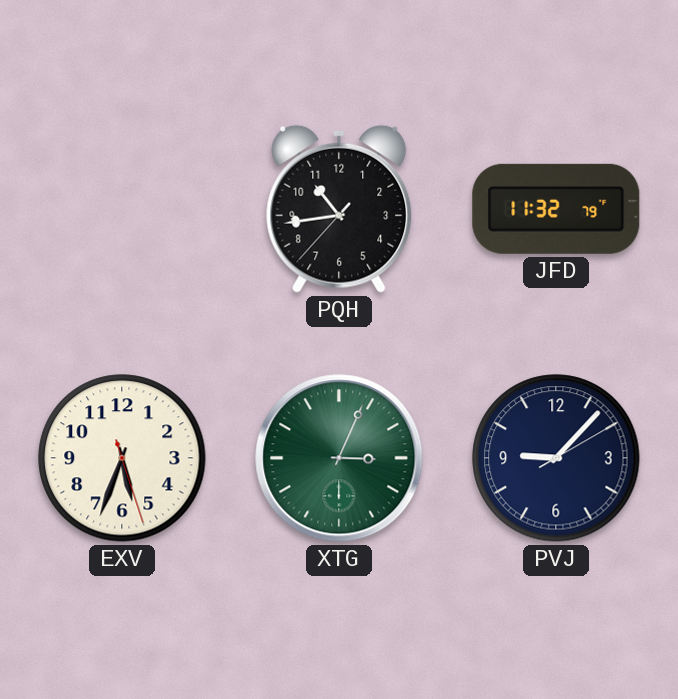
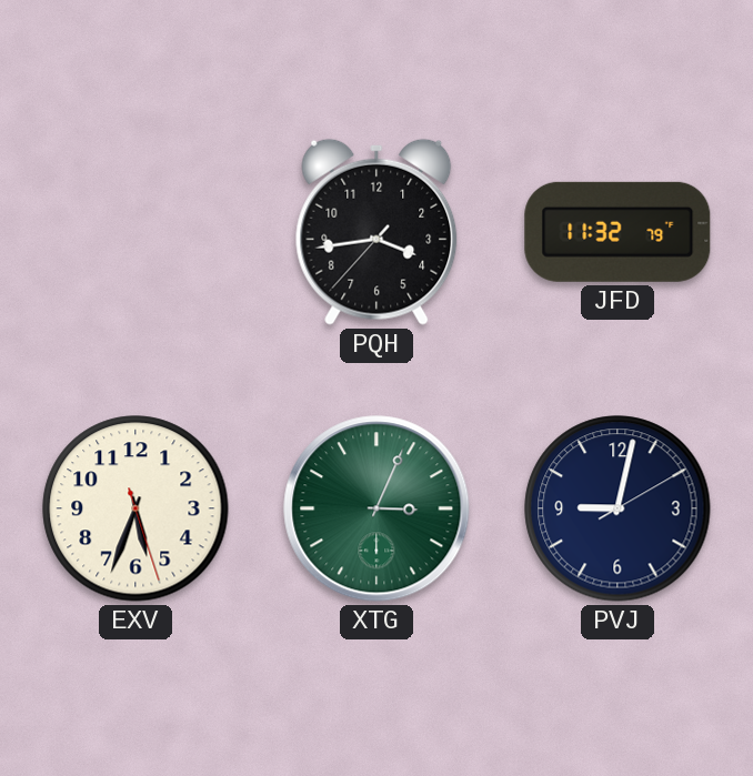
PQH: 10:43 -> 3:43
PVJ: 9:07 -> 9:02
